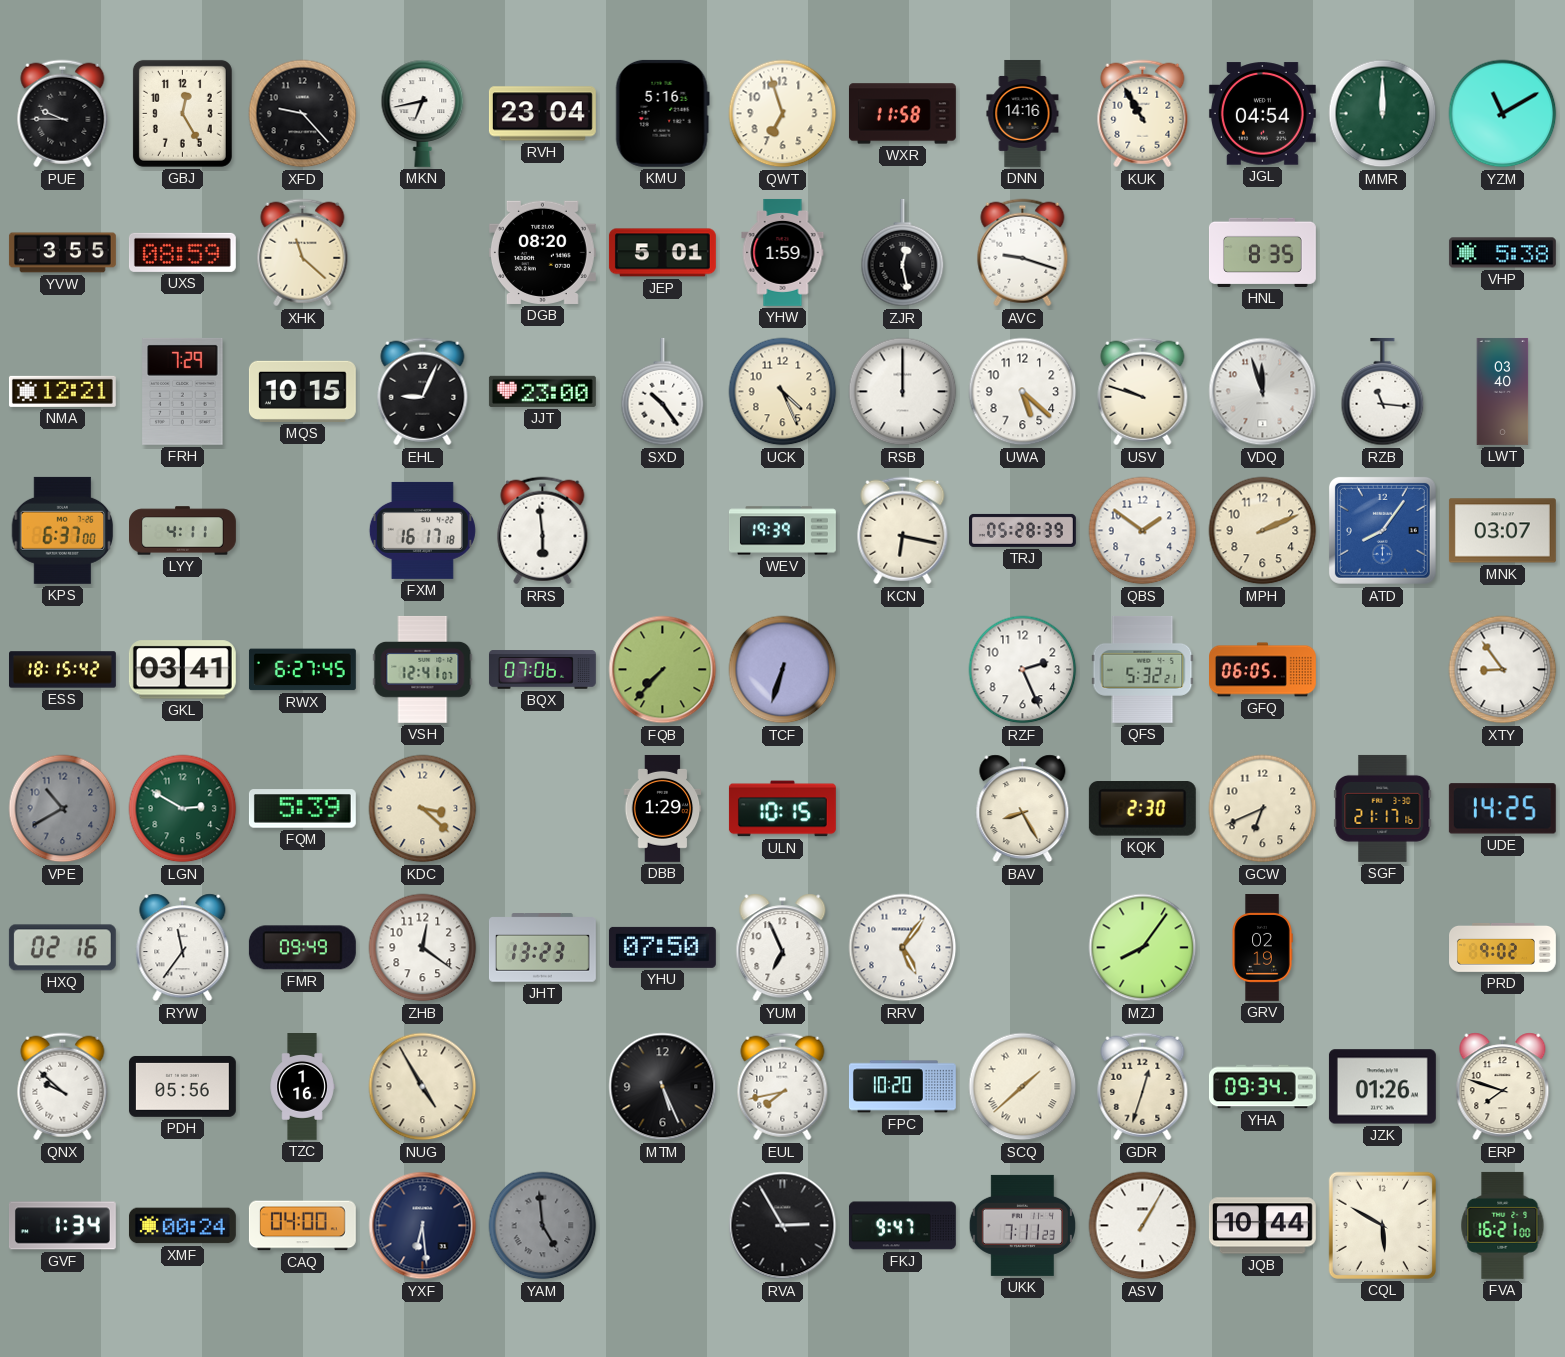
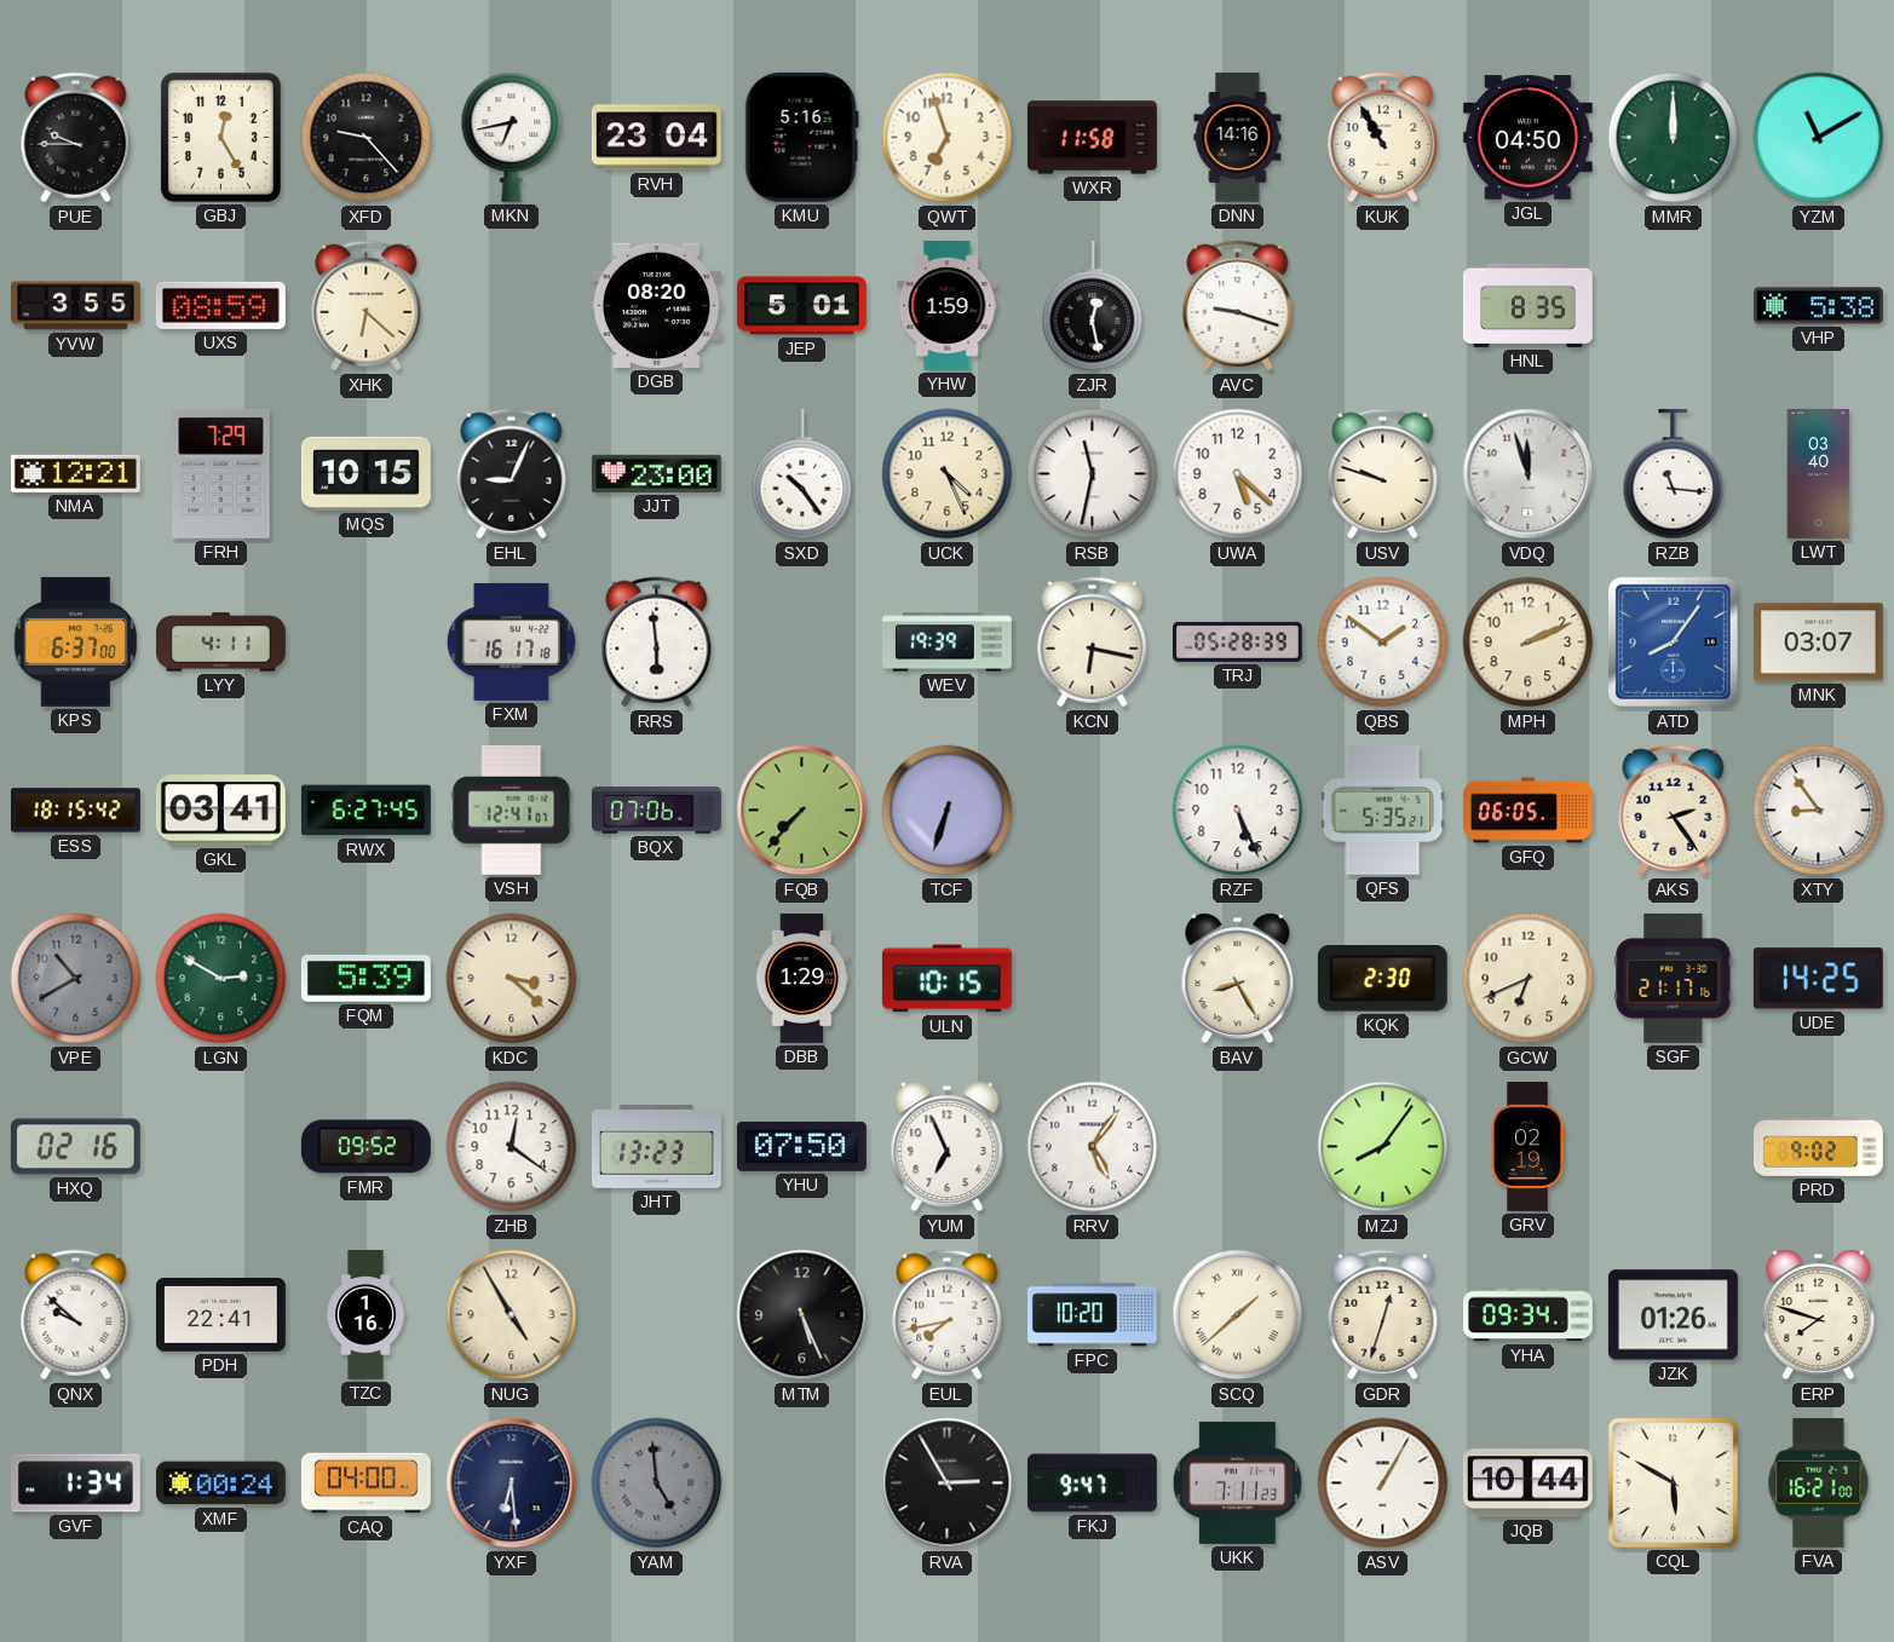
JGL: 04:54 -> 04:50
XHK: 11:22 -> 6:22
RSB: 12:00 -> 11:32
RZF: 2:26 -> 5:26
QFS: 5:32 -> 5:35
AKS: none -> 2:24
RYW: 11:36 -> none
FMR: 09:49 -> 09:52
PDH: 05:56 -> 22:41
